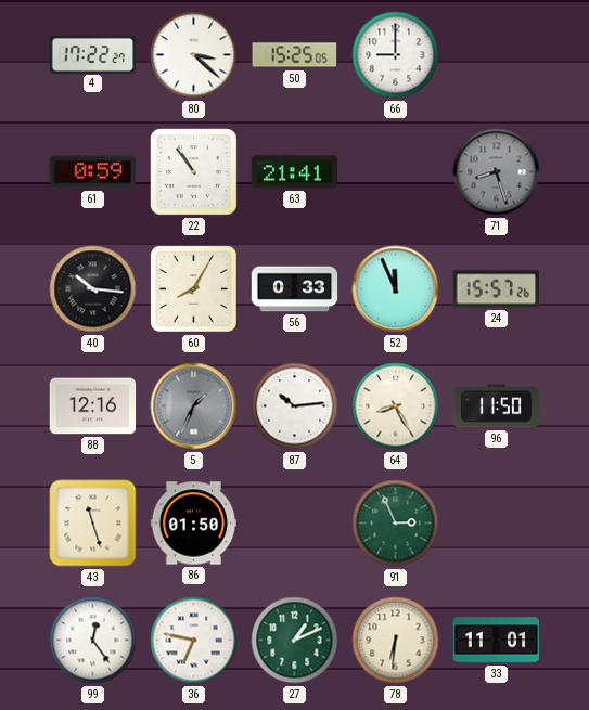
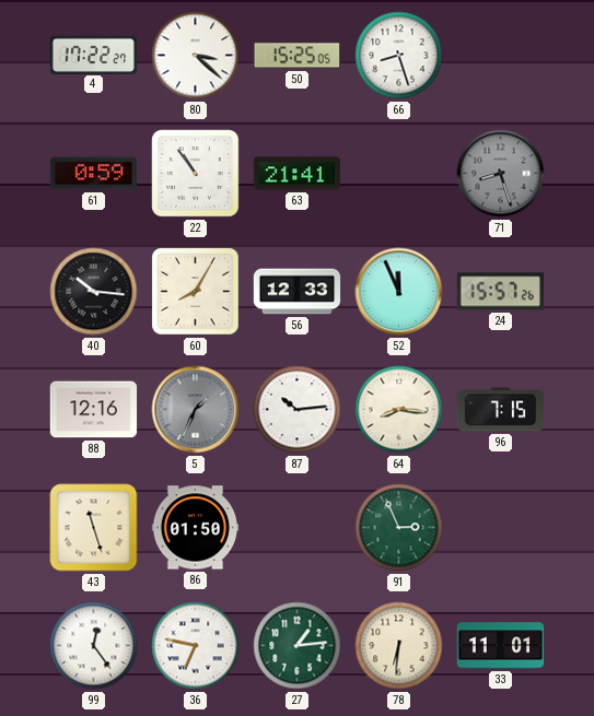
66: 9:00 -> 8:27
56: 0:33 -> 12:33
64: 8:25 -> 8:16
96: 11:50 -> 7:15
27: 1:11 -> 1:14
